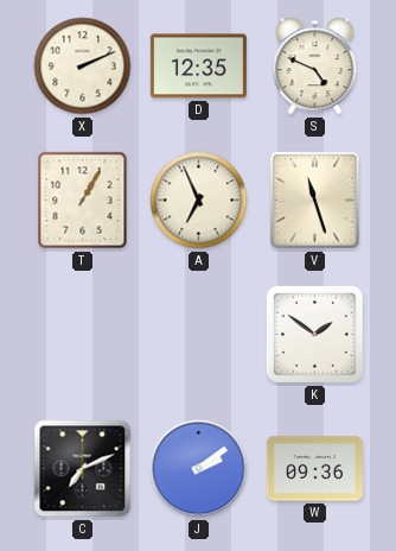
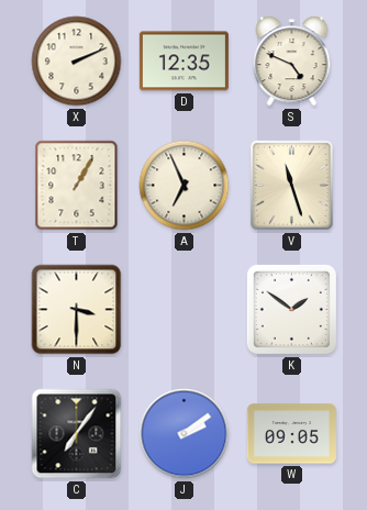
N: none -> 3:30
C: 7:11 -> 7:06
W: 09:36 -> 09:05
